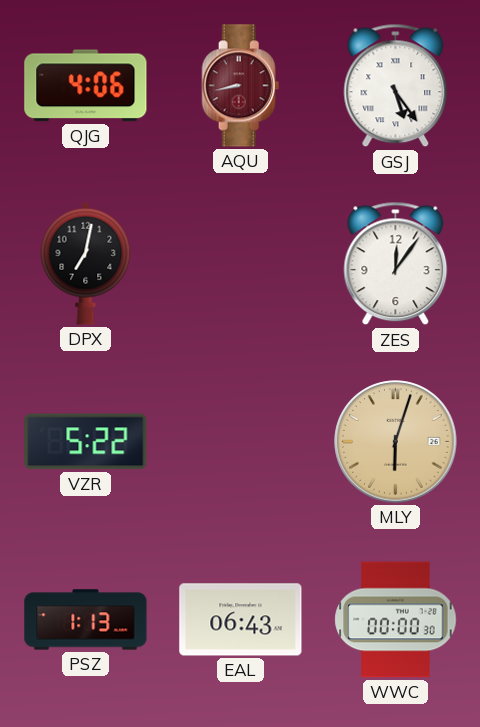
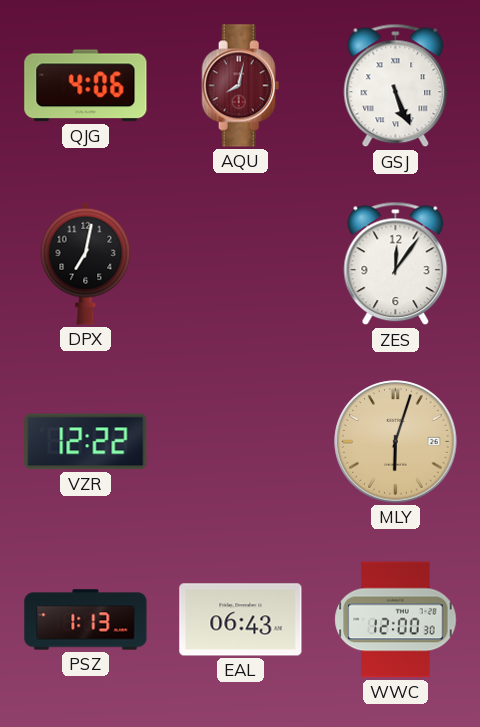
AQU: 8:43 -> 8:02
GSJ: 5:24 -> 5:26
VZR: 5:22 -> 12:22
WWC: 00:00 -> 12:00
